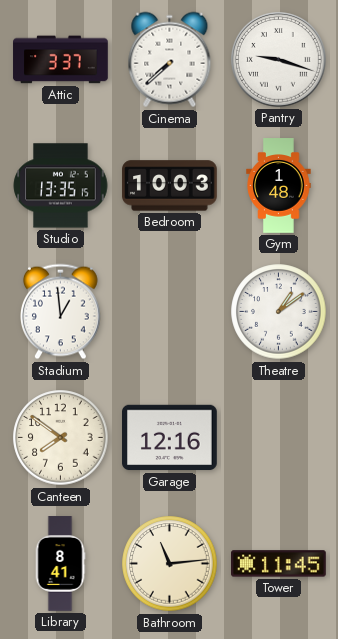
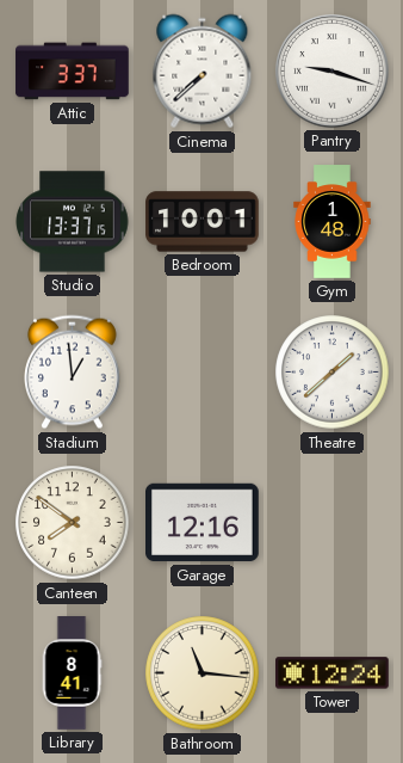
Studio: 13:35 -> 13:37
Bedroom: 10:03 -> 10:01
Theatre: 1:09 -> 1:38
Bathroom: 11:14 -> 11:16
Tower: 11:45 -> 12:24
